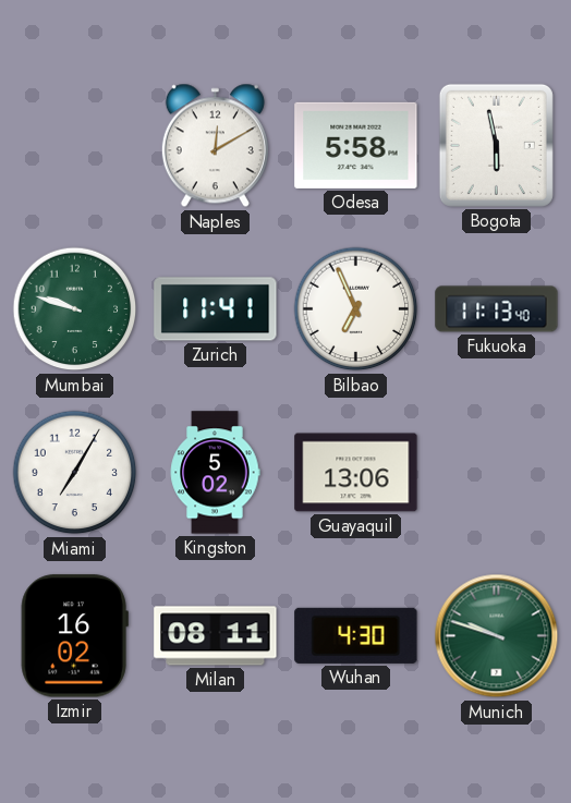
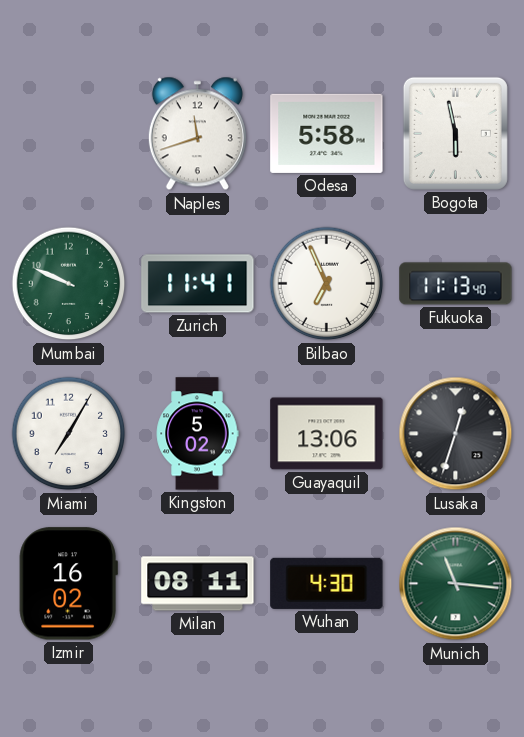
Naples: 12:10 -> 11:42
Mumbai: 9:48 -> 9:49
Lusaka: none -> 12:33
Munich: 9:48 -> 11:16
